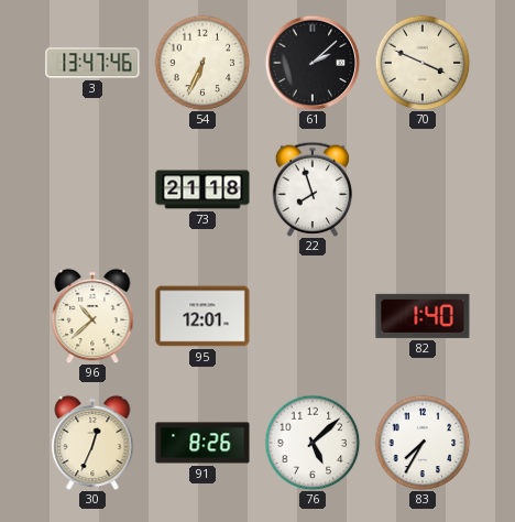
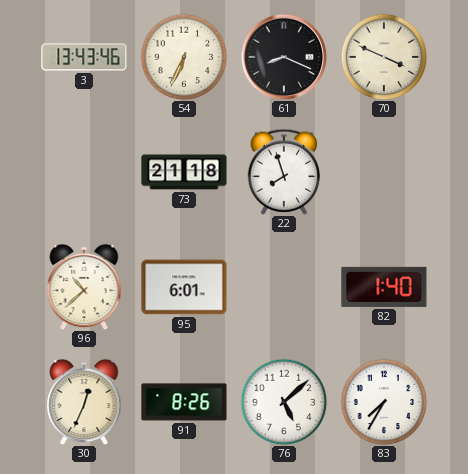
3: 13:47 -> 13:43
61: 2:08 -> 8:19
95: 12:01 -> 6:01
